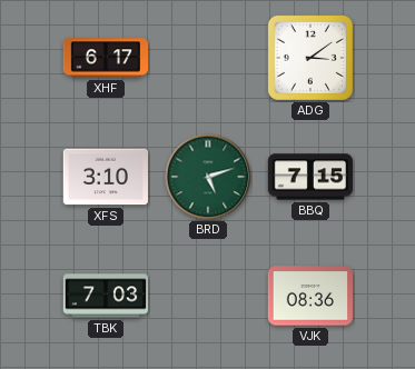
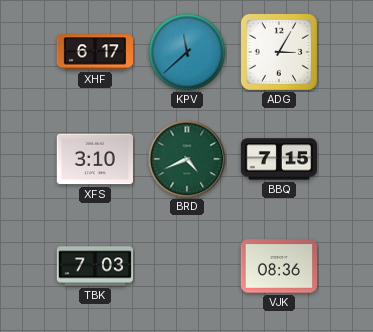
KPV: none -> 11:38
ADG: 3:09 -> 3:05
BRD: 5:12 -> 4:41
